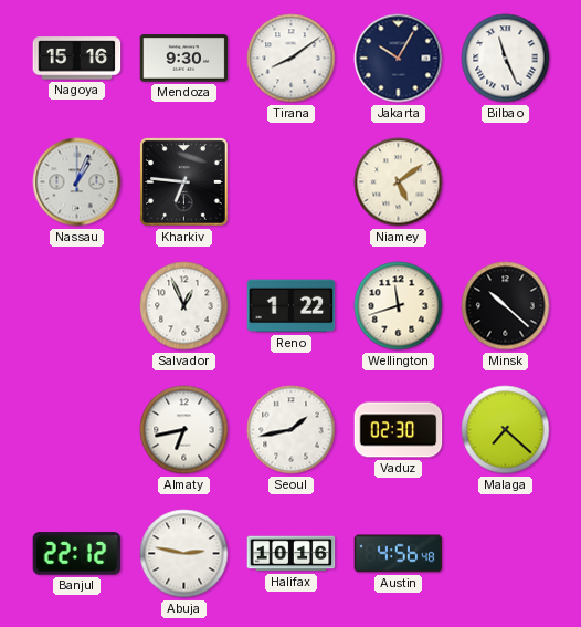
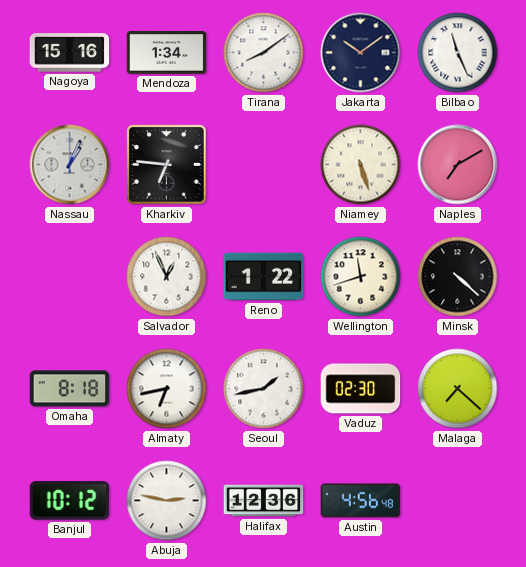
Mendoza: 9:30 -> 1:34
Jakarta: 10:05 -> 10:09
Niamey: 5:09 -> 5:27
Naples: none -> 7:10
Minsk: 10:22 -> 4:22
Omaha: none -> 8:18
Banjul: 22:12 -> 10:12
Halifax: 10:16 -> 12:36
